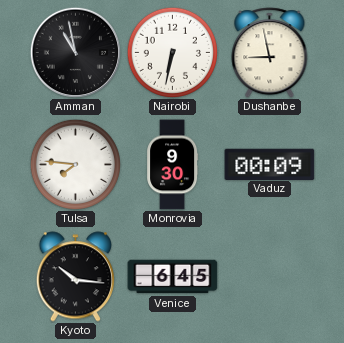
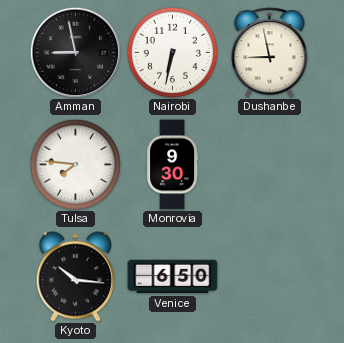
Amman: 10:58 -> 8:58
Vaduz: 00:09 -> none
Venice: 6:45 -> 6:50
